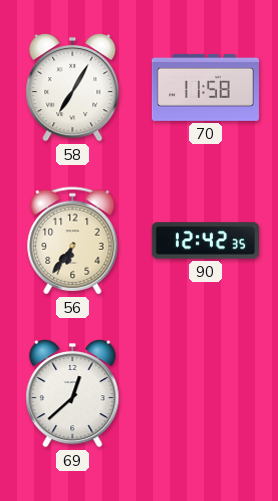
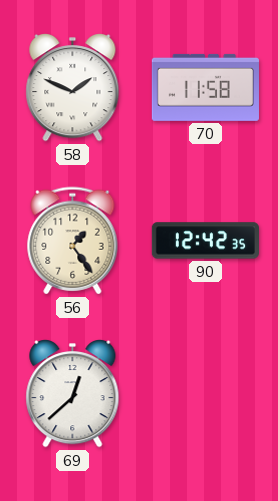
58: 7:05 -> 1:49
56: 6:36 -> 1:24
